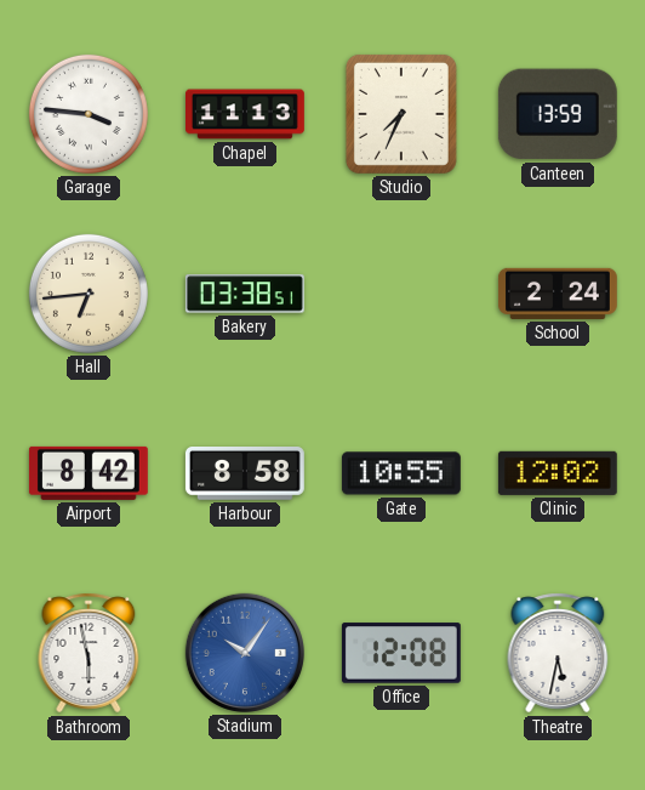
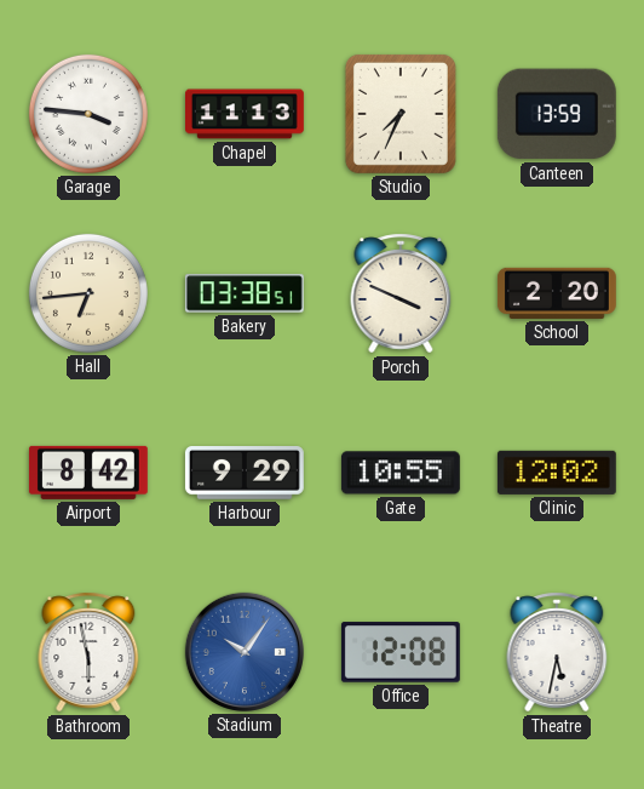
Porch: none -> 3:49
School: 2:24 -> 2:20
Harbour: 8:58 -> 9:29
